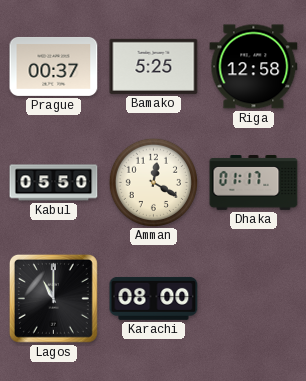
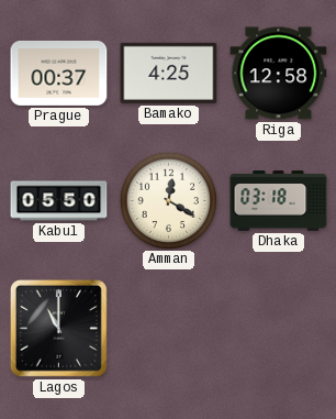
Bamako: 5:25 -> 4:25
Dhaka: 01:17 -> 03:18
Karachi: 08:00 -> none
